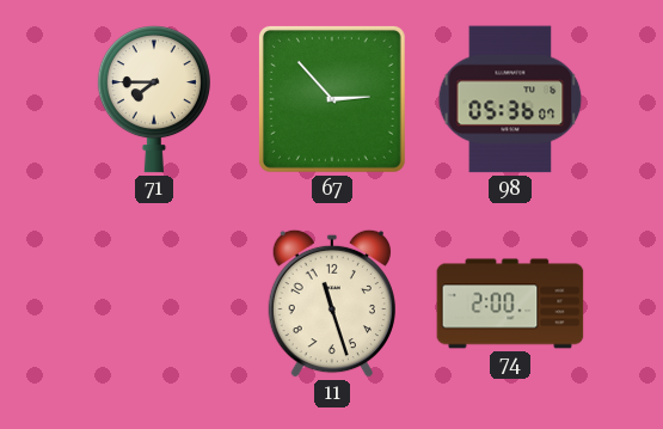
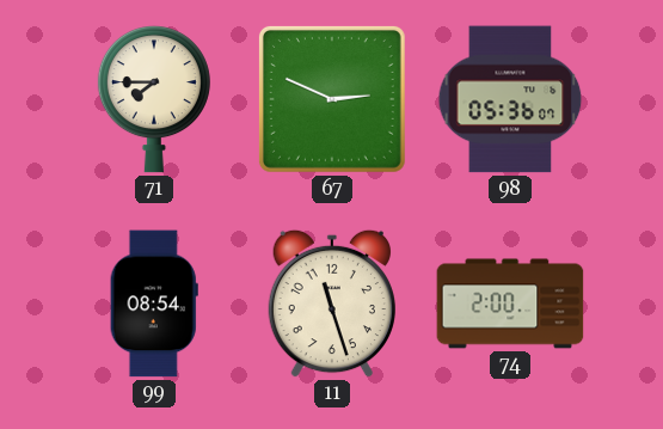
67: 2:53 -> 2:49
99: none -> 08:54
